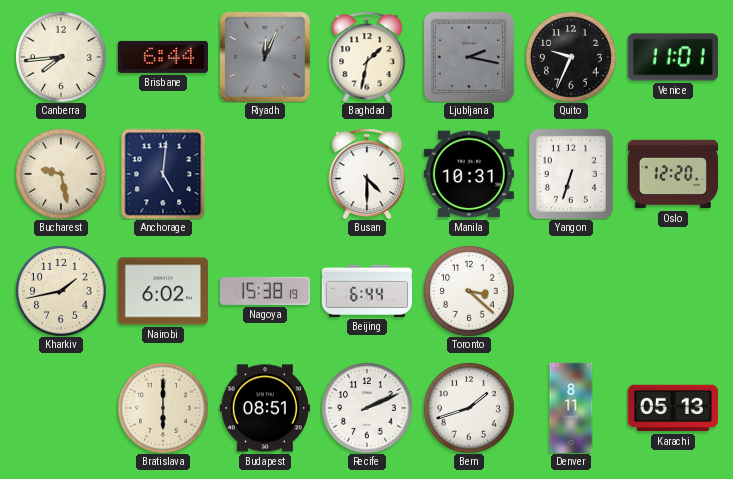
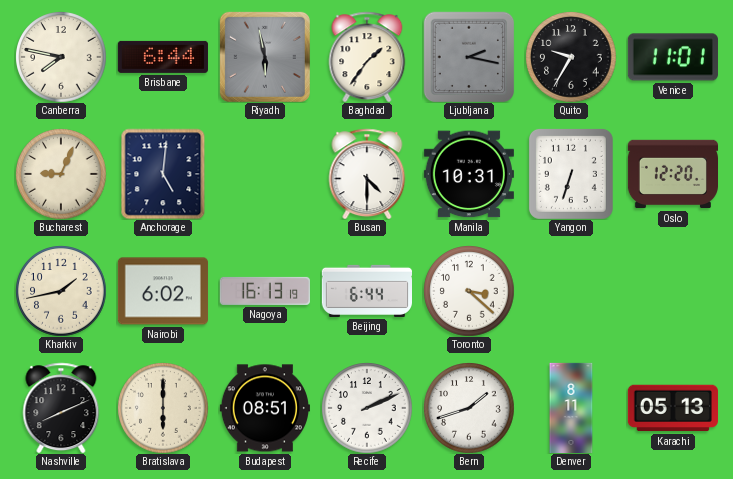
Canberra: 7:44 -> 7:47
Riyadh: 12:04 -> 5:58
Baghdad: 1:32 -> 1:36
Quito: 9:34 -> 9:35
Bucharest: 9:28 -> 9:04
Nagoya: 15:38 -> 16:13
Nashville: none -> 8:11
